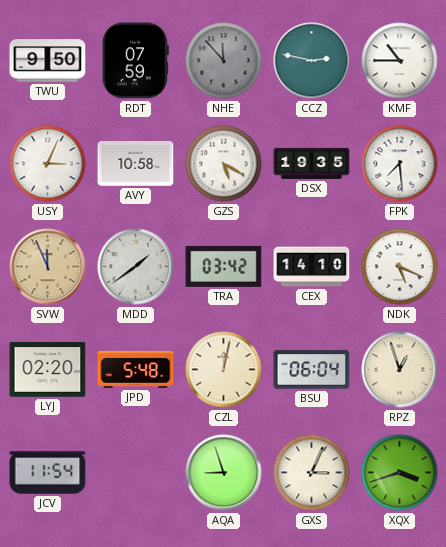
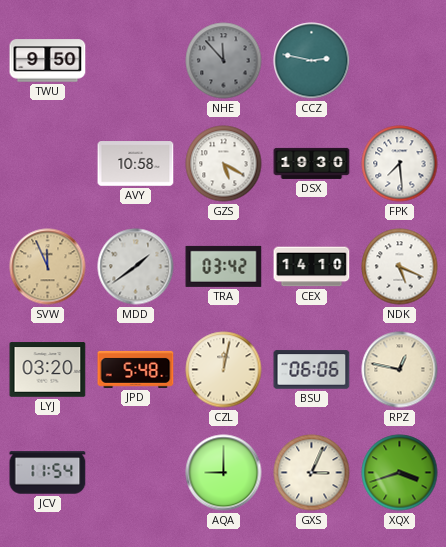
RDT: 07:59 -> none
KMF: 10:45 -> none
USY: 3:04 -> none
DSX: 19:35 -> 19:30
LYJ: 02:20 -> 03:20
BSU: 06:04 -> 06:06
RPZ: 12:57 -> 12:47
AQA: 8:57 -> 9:00
